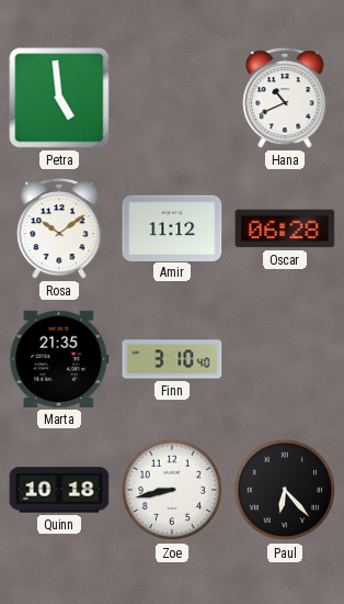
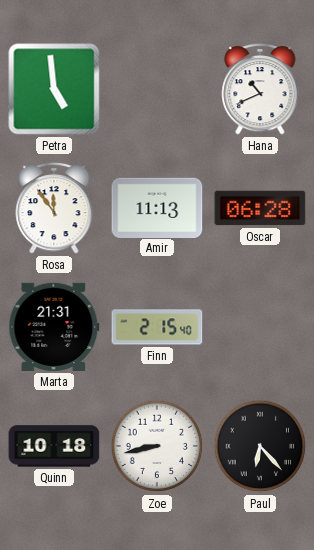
Rosa: 10:09 -> 11:54
Amir: 11:12 -> 11:13
Marta: 21:35 -> 21:31
Finn: 3:10 -> 2:15
